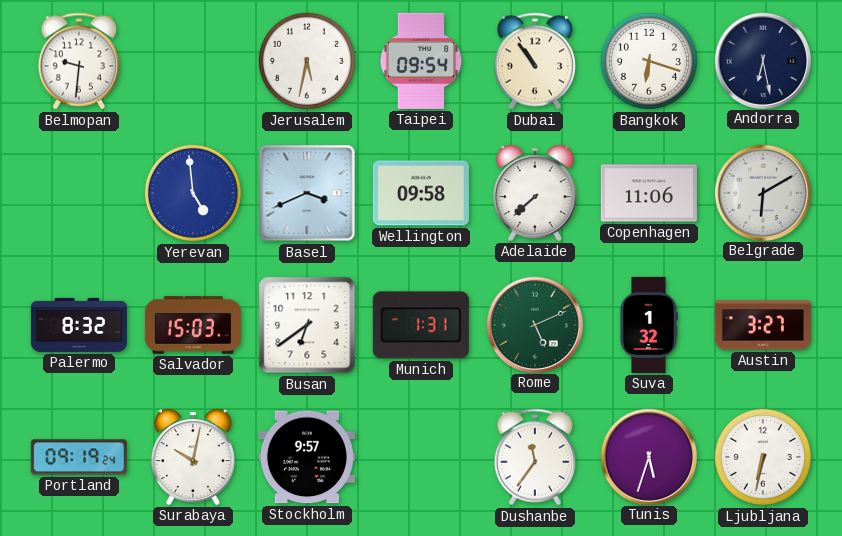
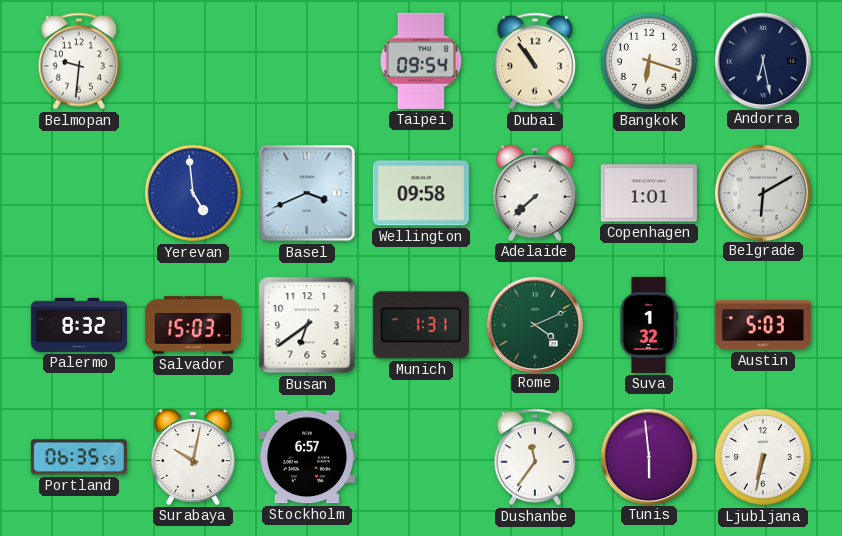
Jerusalem: 5:32 -> none
Copenhagen: 11:06 -> 1:01
Rome: 5:11 -> 4:11
Austin: 3:27 -> 5:03
Portland: 09:19 -> 06:35
Stockholm: 9:57 -> 6:57
Tunis: 5:33 -> 5:59
